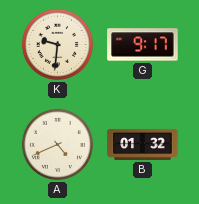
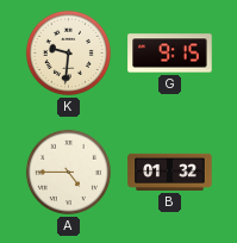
G: 9:17 -> 9:15
A: 4:41 -> 4:45
